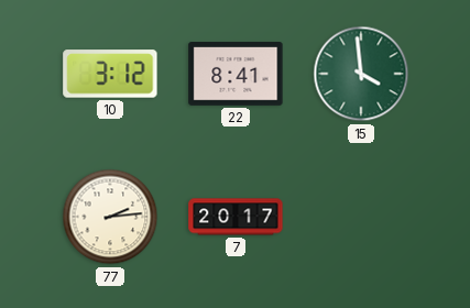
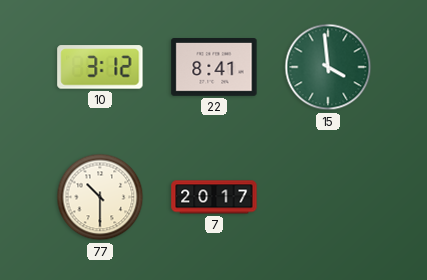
77: 2:14 -> 10:30
